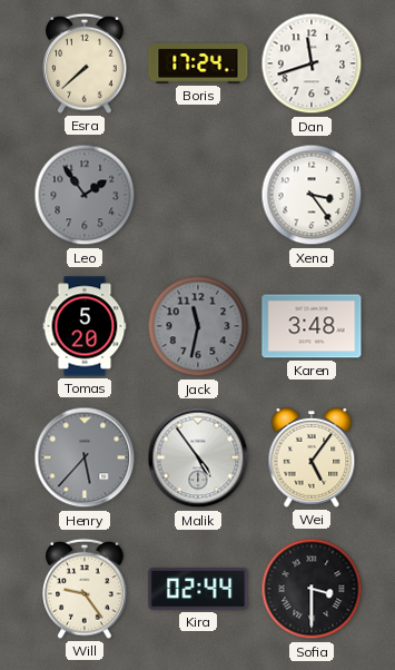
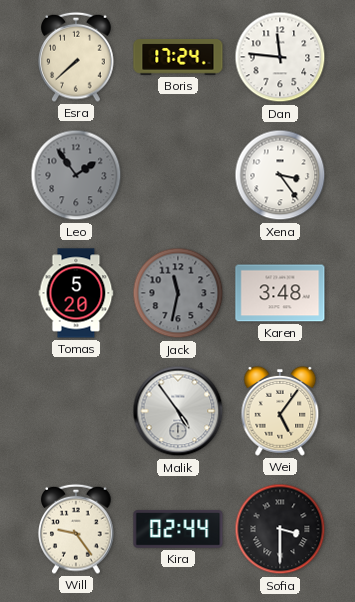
Dan: 11:42 -> 11:46
Henry: 5:37 -> none
